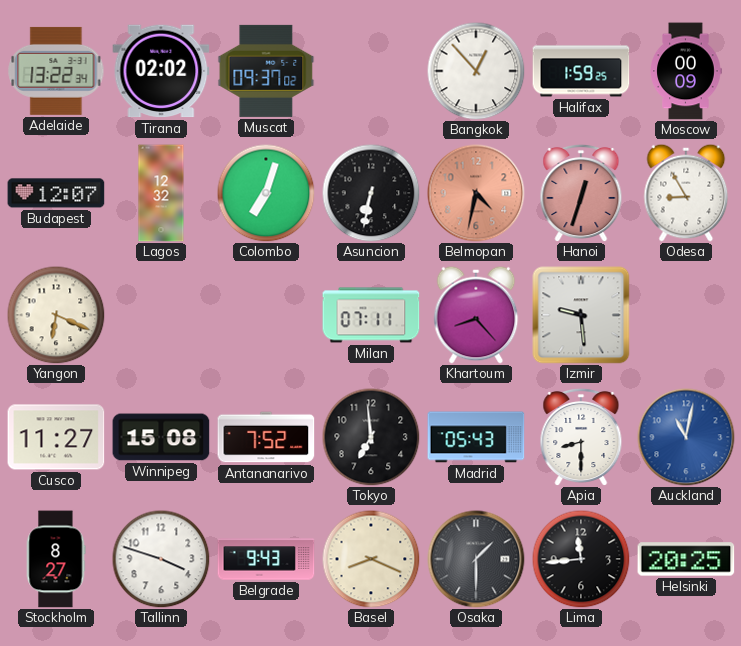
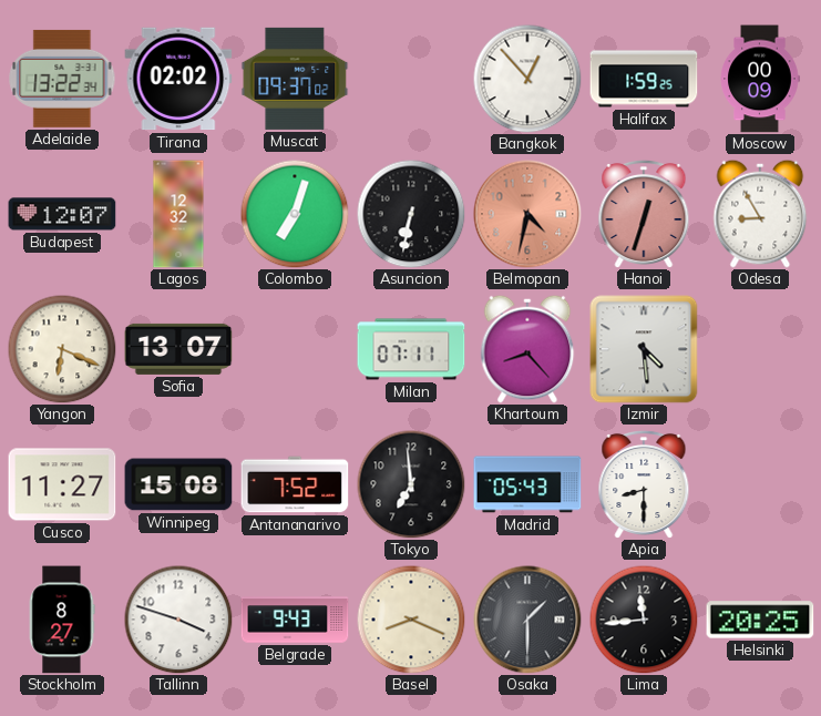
Sofia: none -> 13:07
Izmir: 9:29 -> 4:29
Auckland: 11:02 -> none
